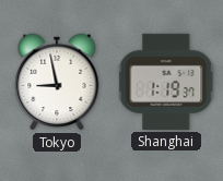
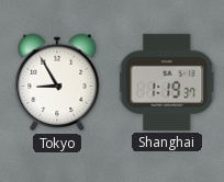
Tokyo: 8:58 -> 8:55
